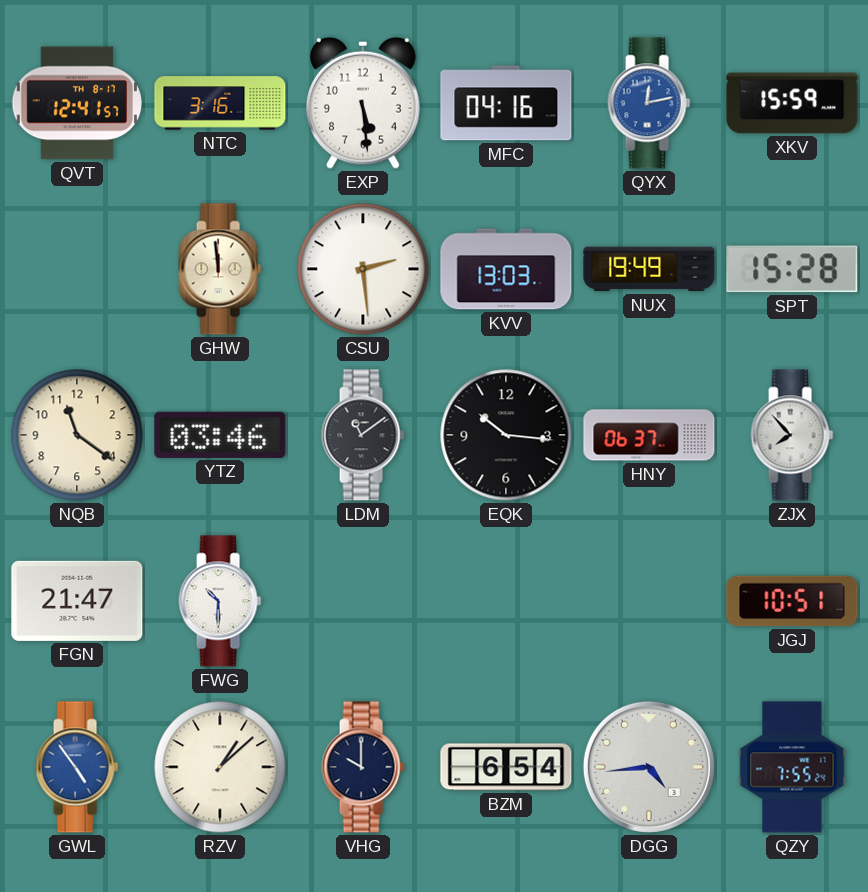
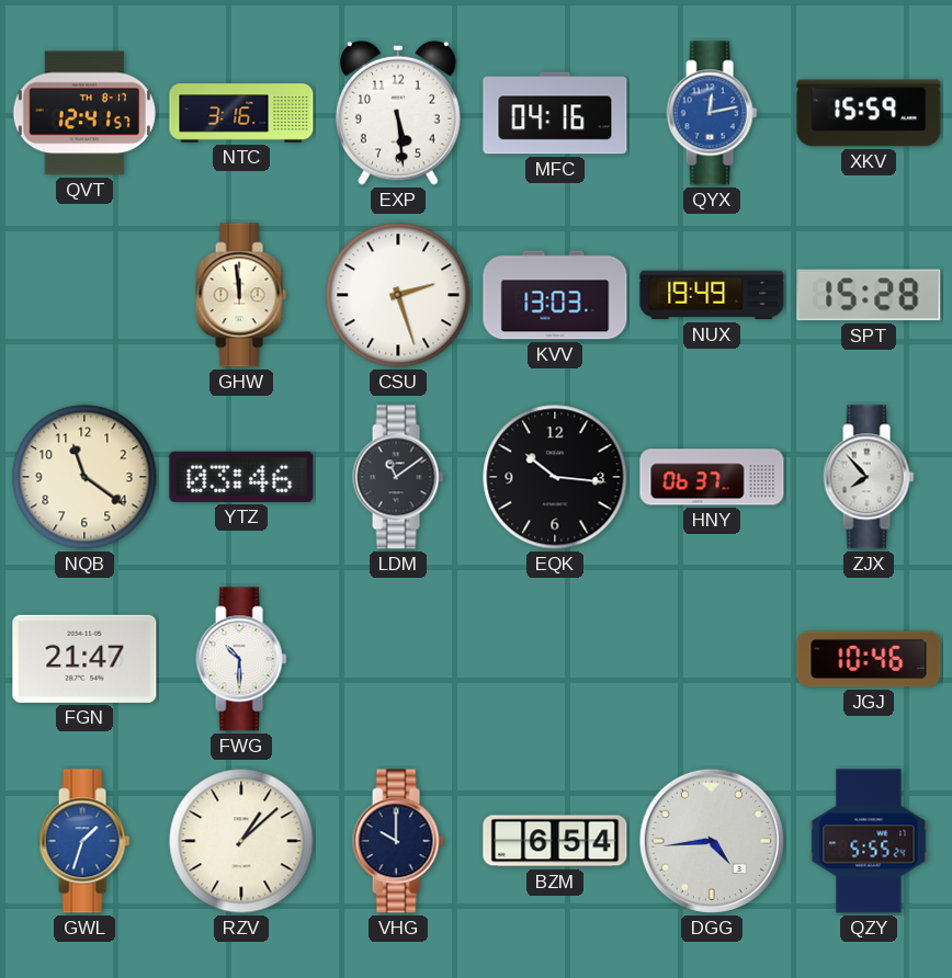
CSU: 2:29 -> 2:27
JGJ: 10:51 -> 10:46
GWL: 4:54 -> 1:33
QZY: 7:55 -> 5:55
